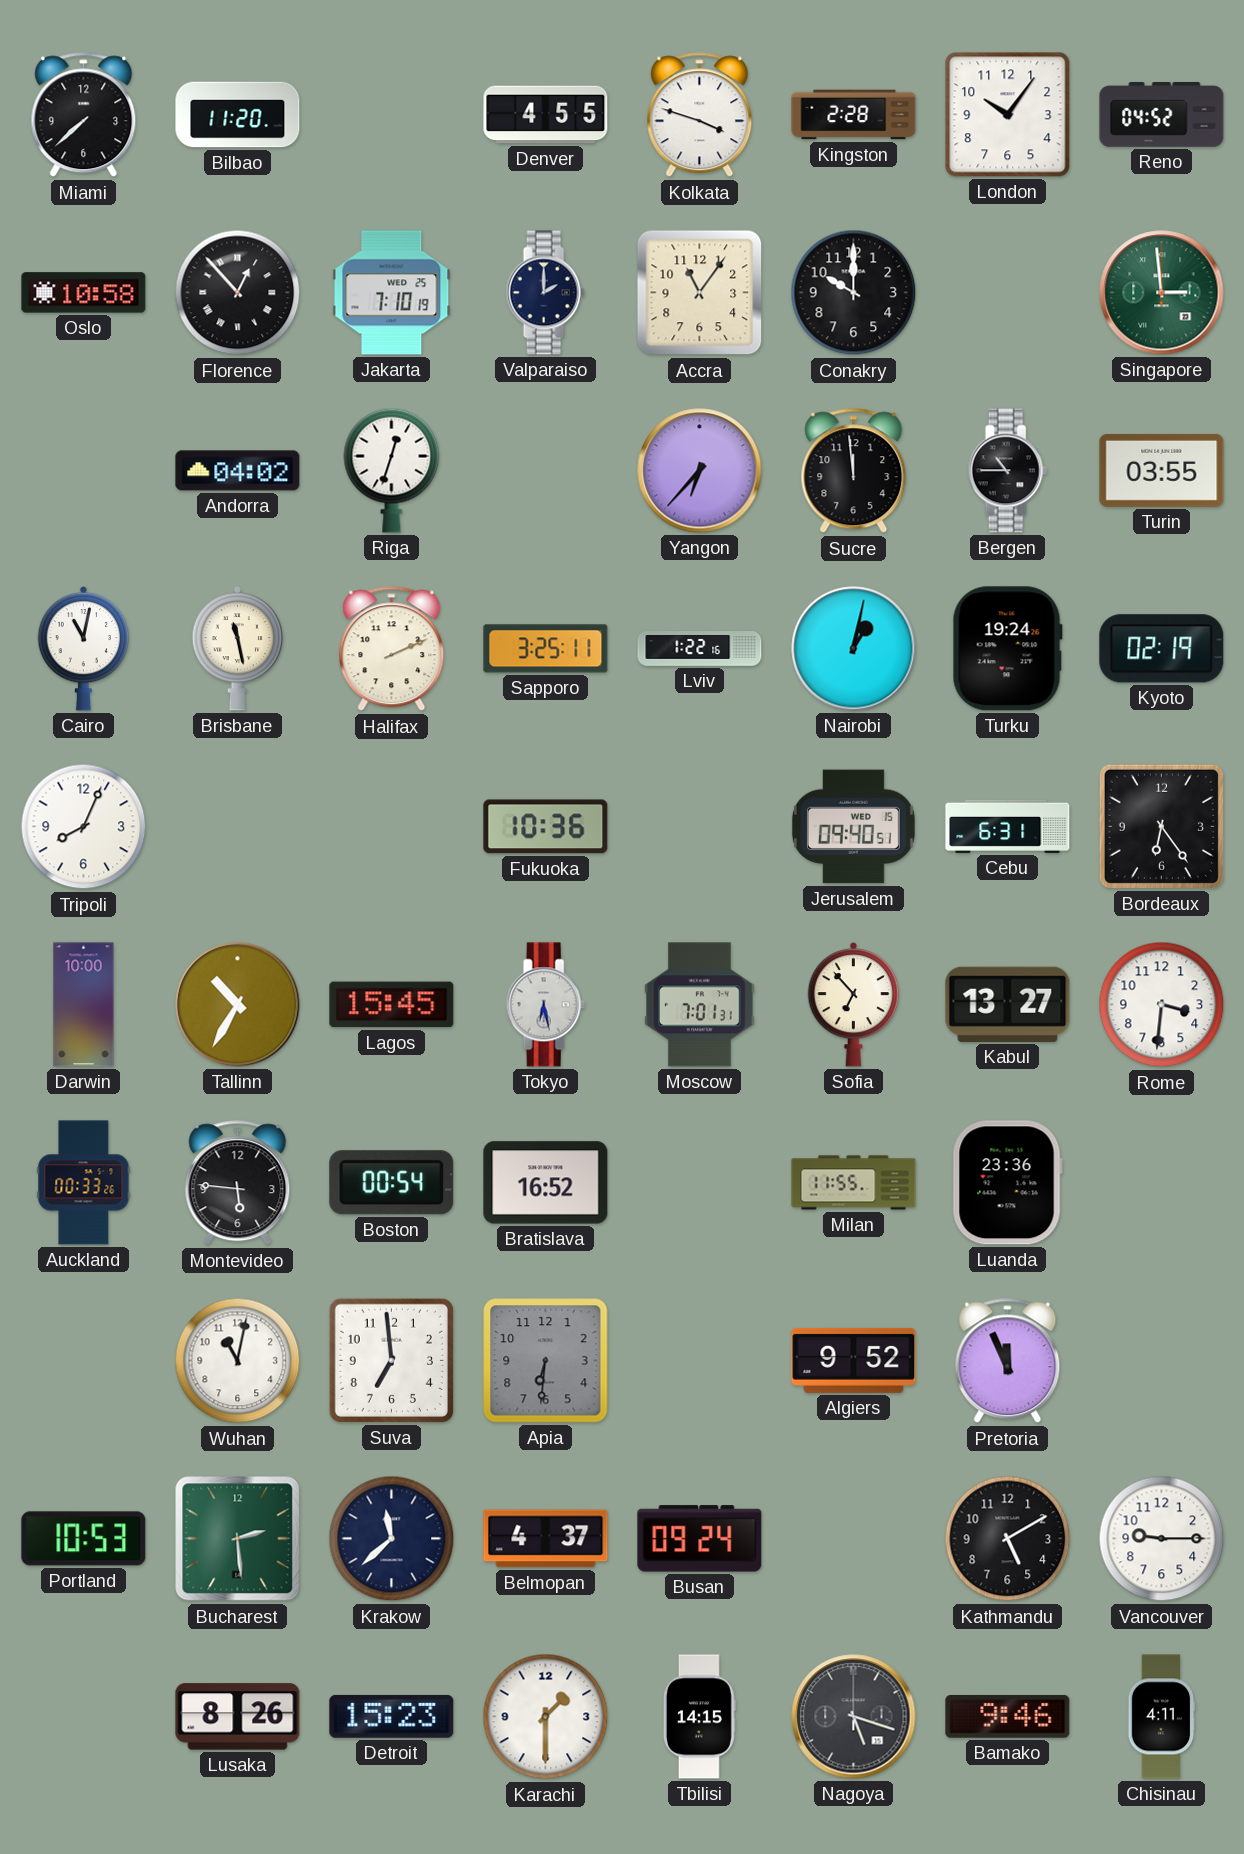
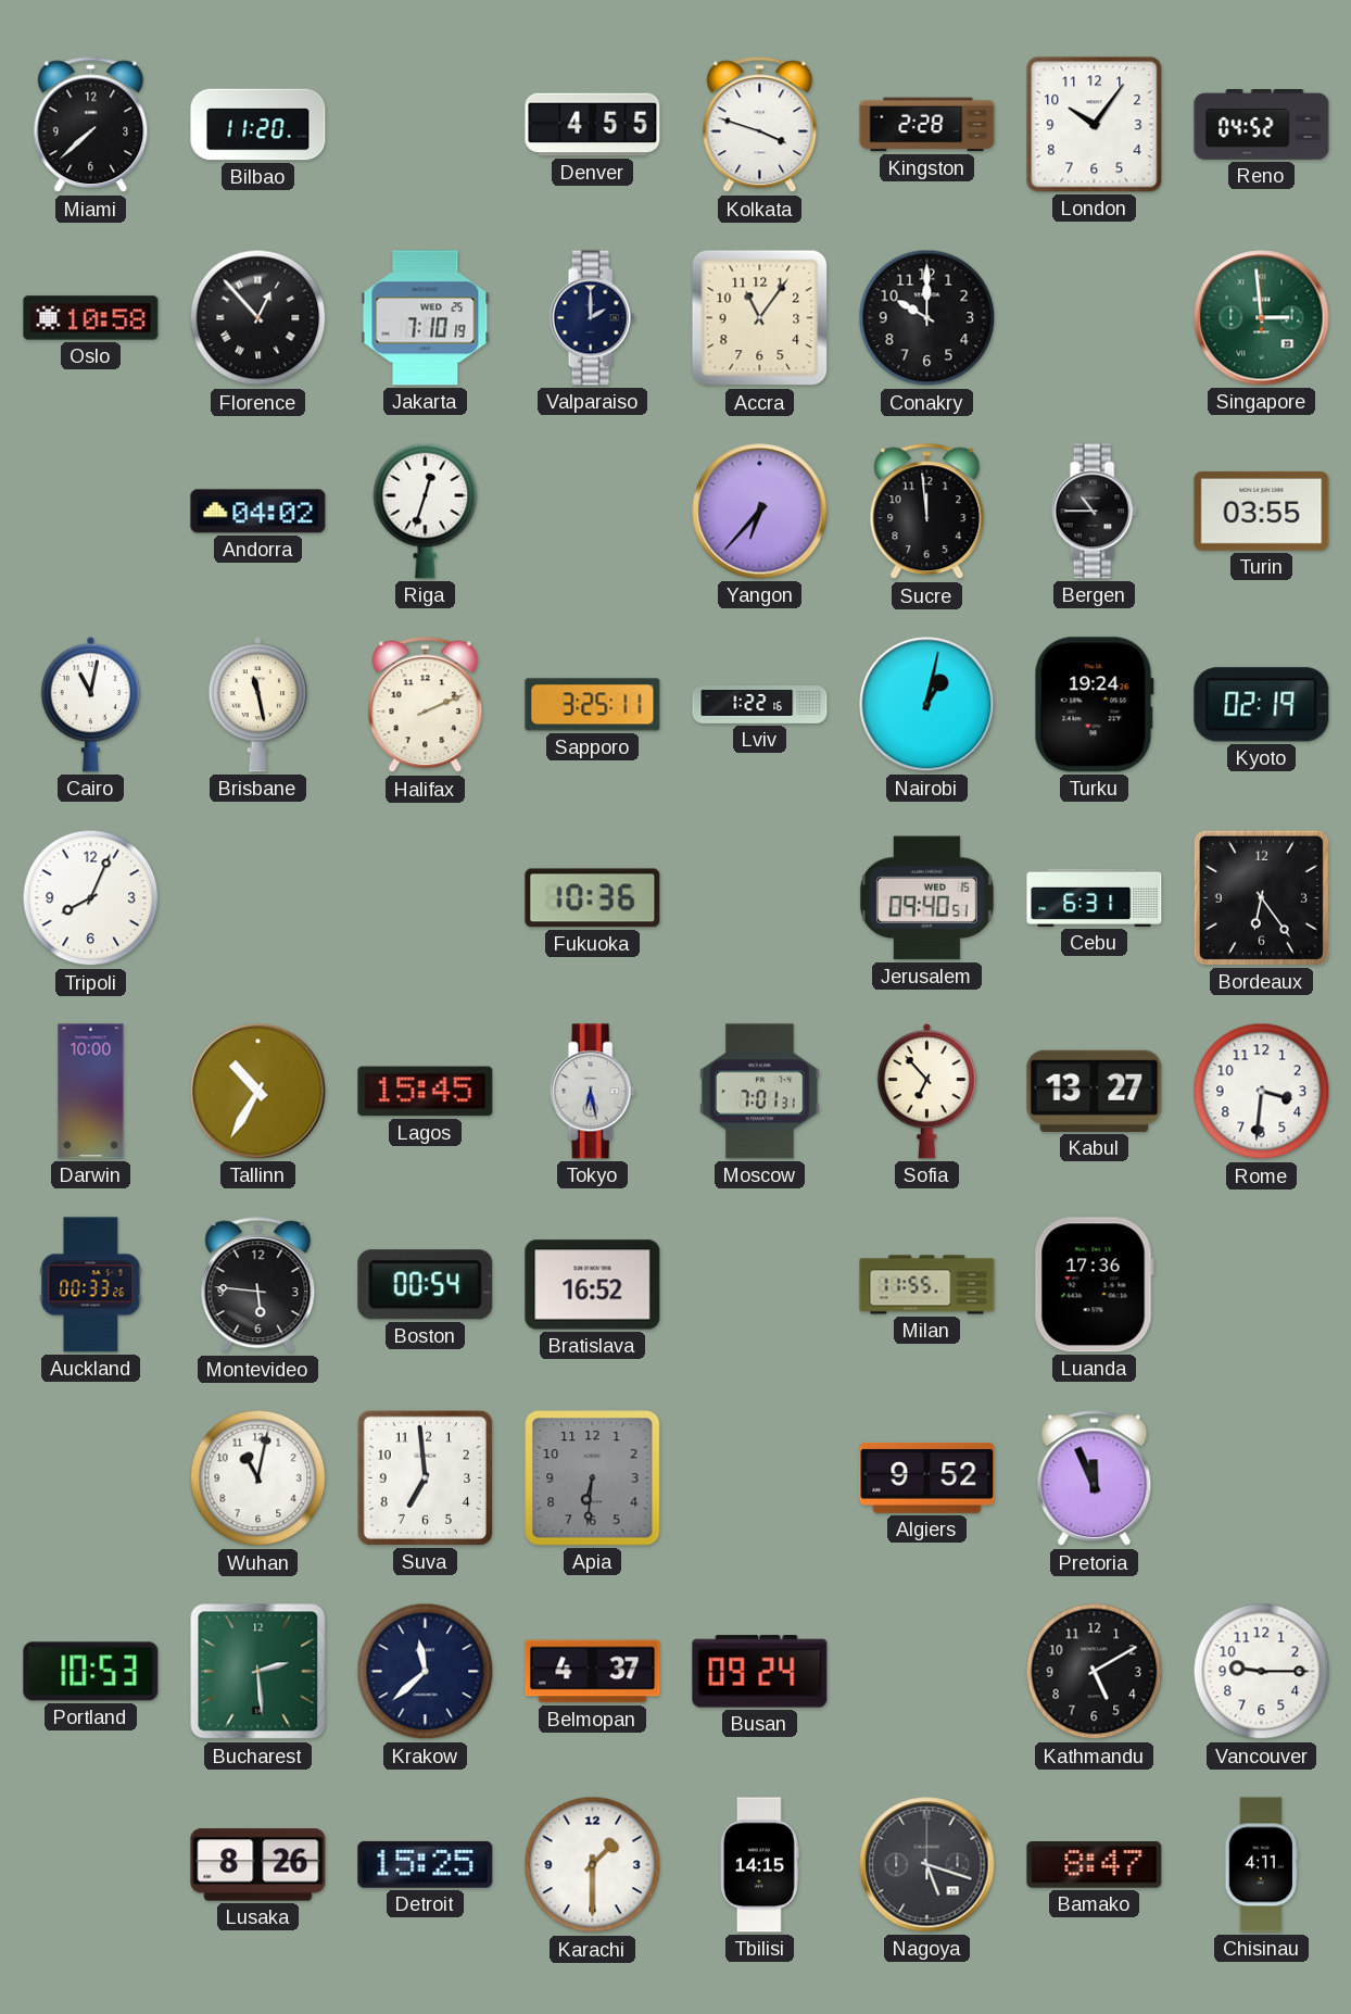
Luanda: 23:36 -> 17:36
Detroit: 15:23 -> 15:25
Bamako: 9:46 -> 8:47
